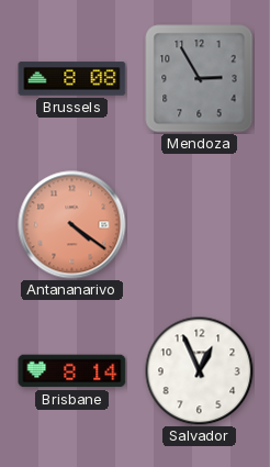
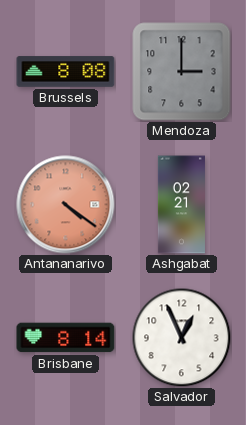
Mendoza: 2:55 -> 3:00
Ashgabat: none -> 02:21
